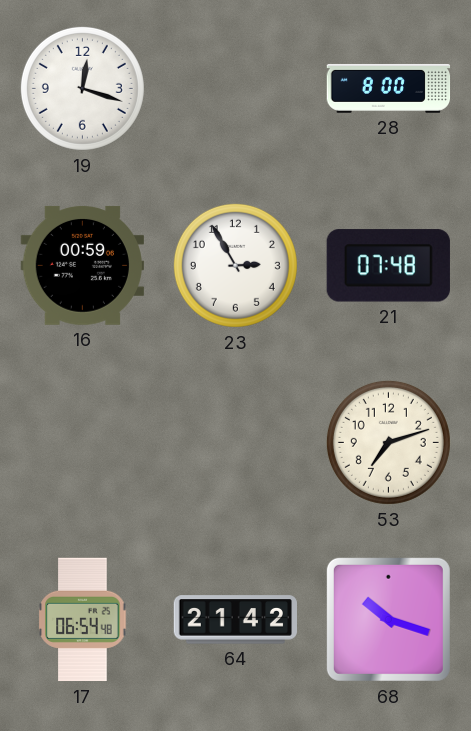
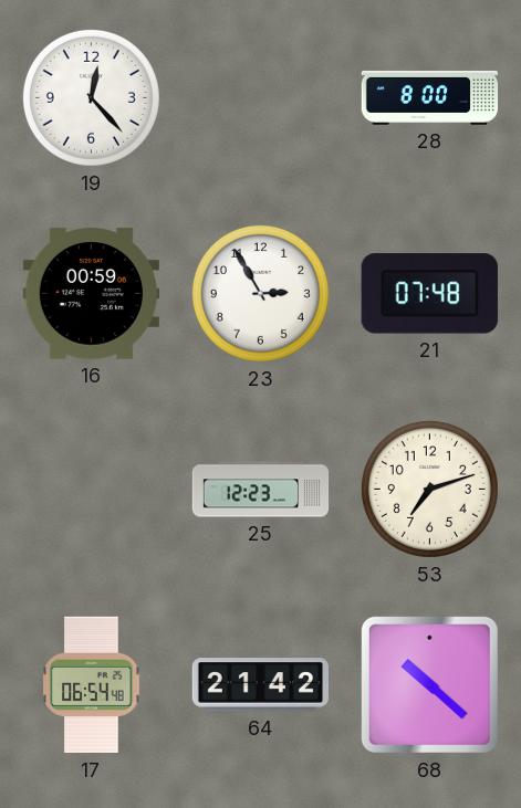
19: 12:18 -> 12:23
25: none -> 12:23
68: 10:18 -> 10:22
